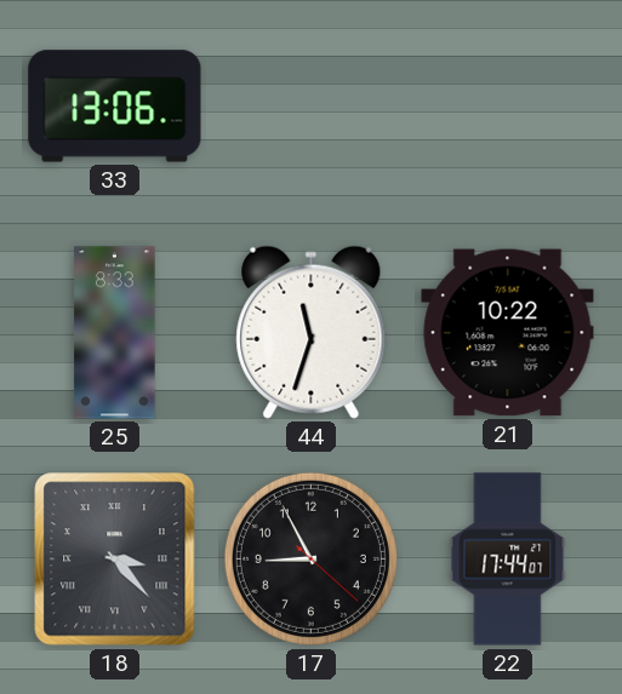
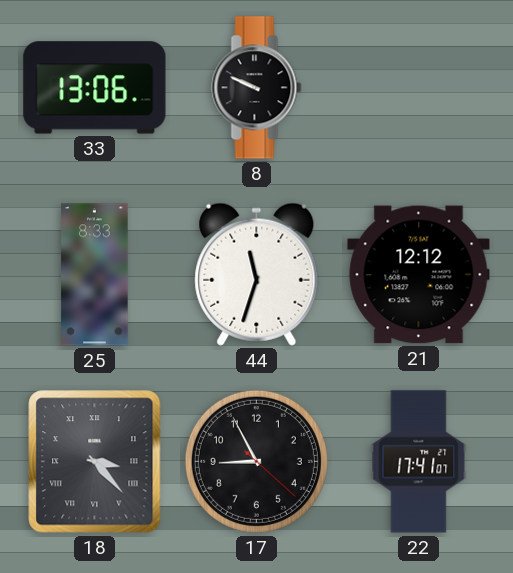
8: none -> 9:49
21: 10:22 -> 12:12
22: 17:44 -> 17:41
